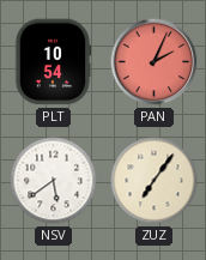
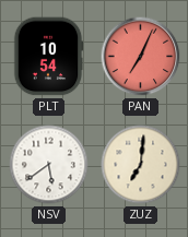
PAN: 2:04 -> 7:04
ZUZ: 7:06 -> 7:01
